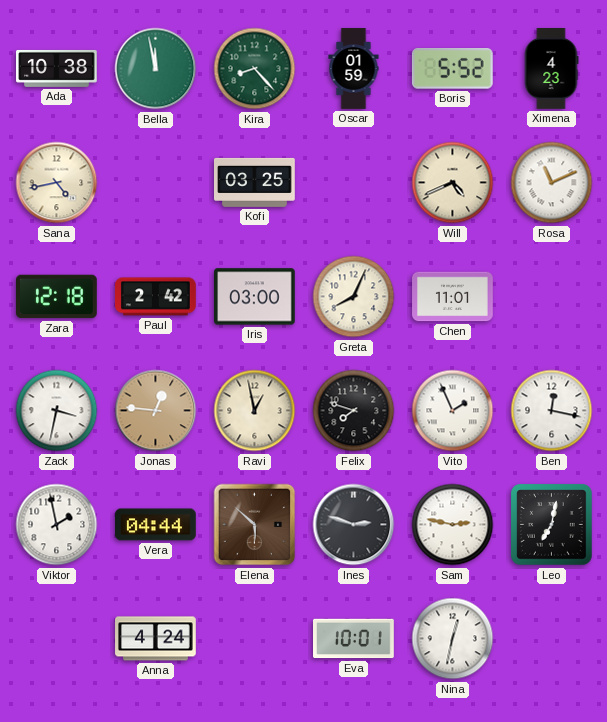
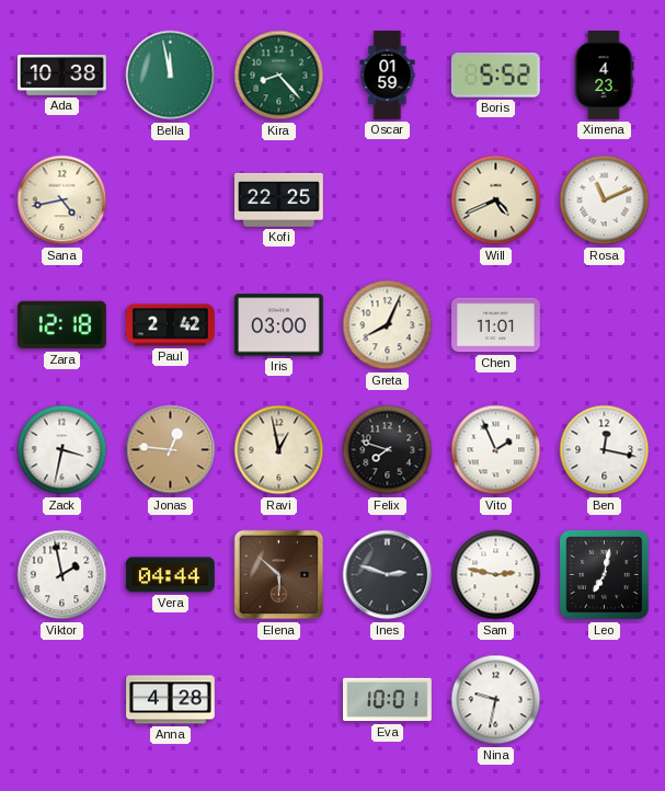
Kofi: 03:25 -> 22:25
Anna: 4:24 -> 4:28
Nina: 12:32 -> 9:32
